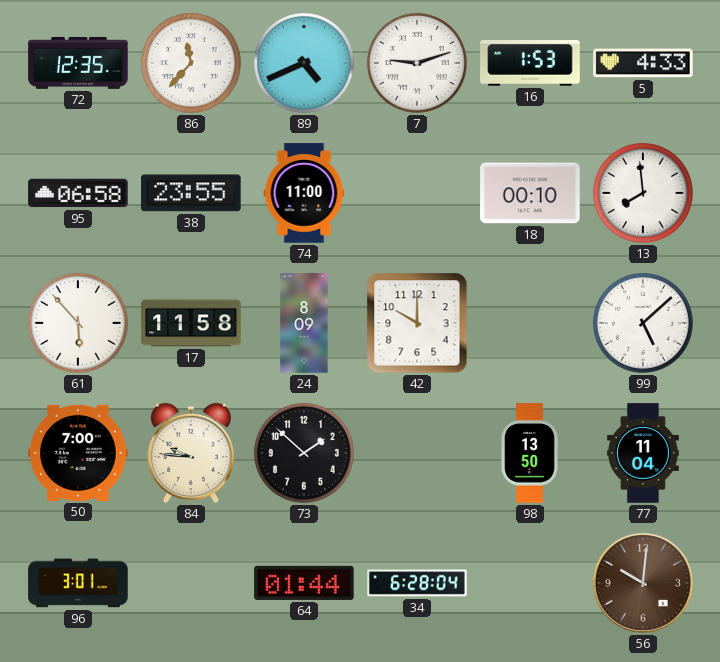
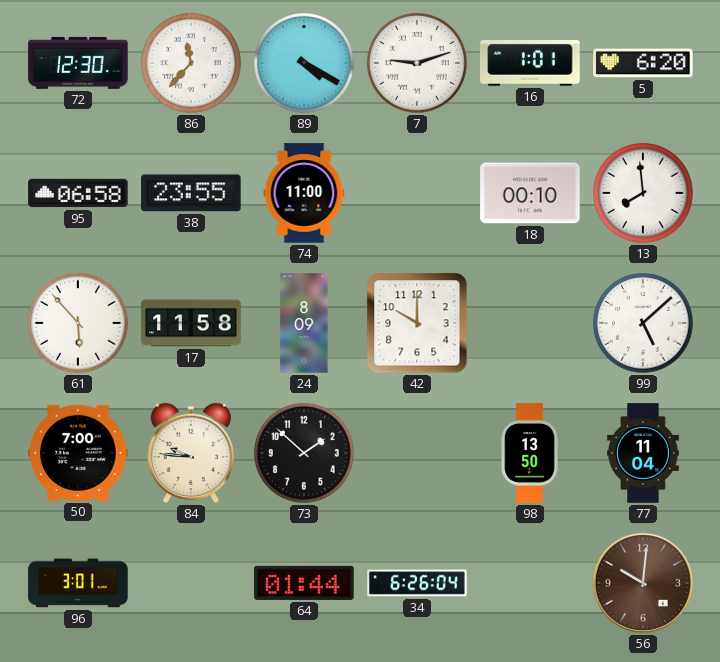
72: 12:35 -> 12:30
89: 4:41 -> 4:20
16: 1:53 -> 1:01
5: 4:33 -> 6:20
34: 6:28 -> 6:26
